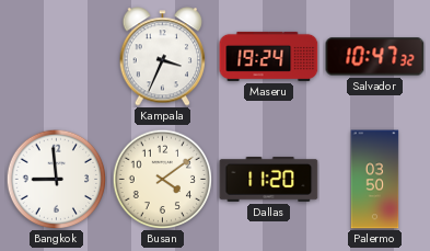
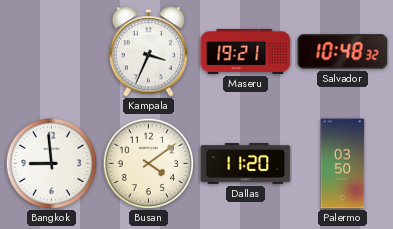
Maseru: 19:24 -> 19:21
Salvador: 10:47 -> 10:48
